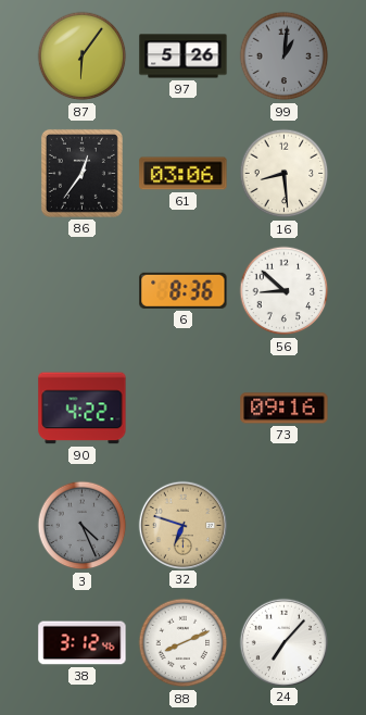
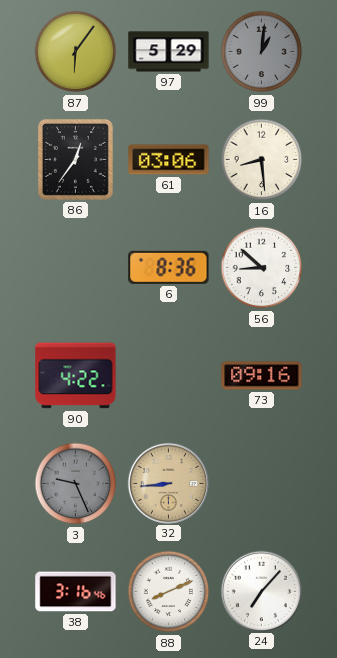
97: 5:26 -> 5:29
3: 4:26 -> 9:26
32: 6:48 -> 8:44
38: 3:12 -> 3:16
